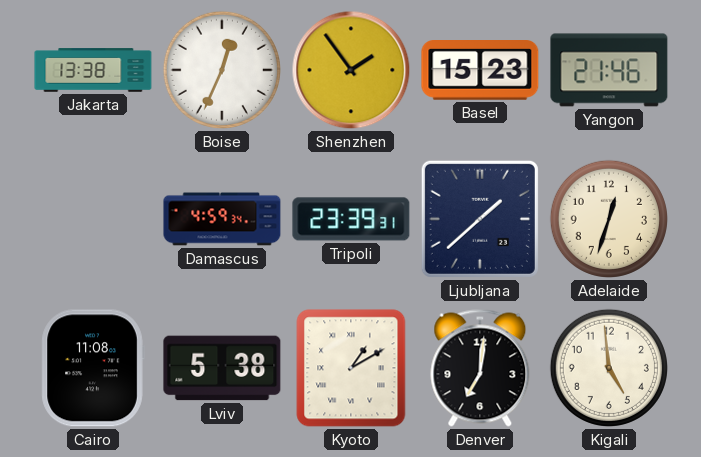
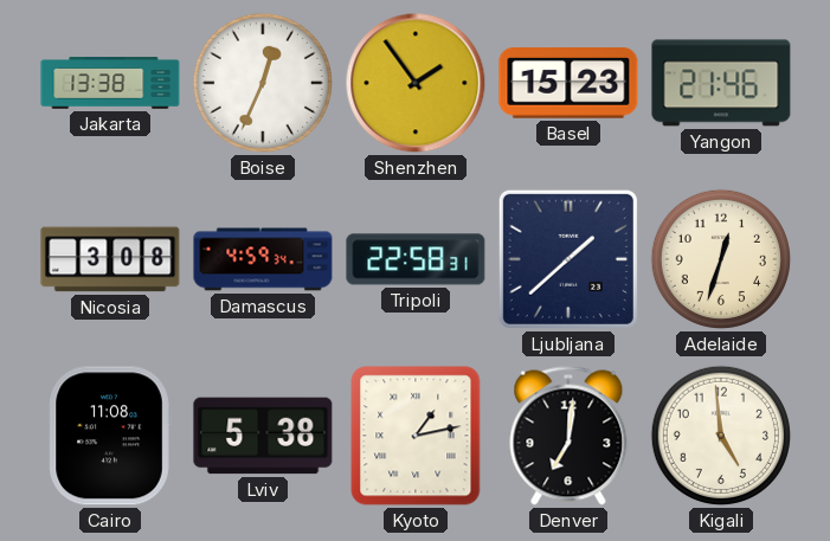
Nicosia: none -> 3:08
Tripoli: 23:39 -> 22:58
Kyoto: 1:10 -> 1:13
